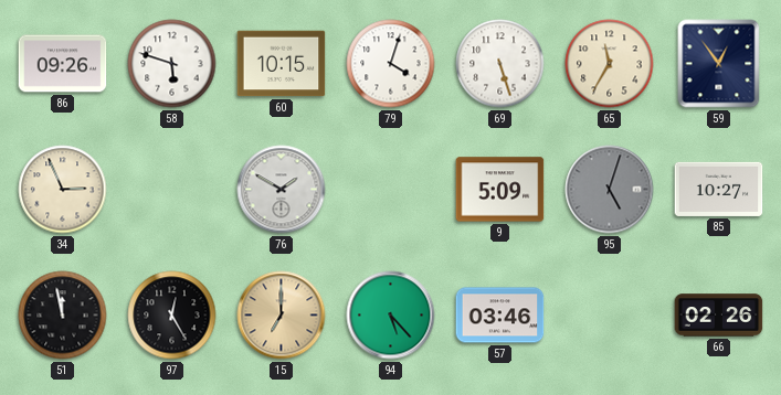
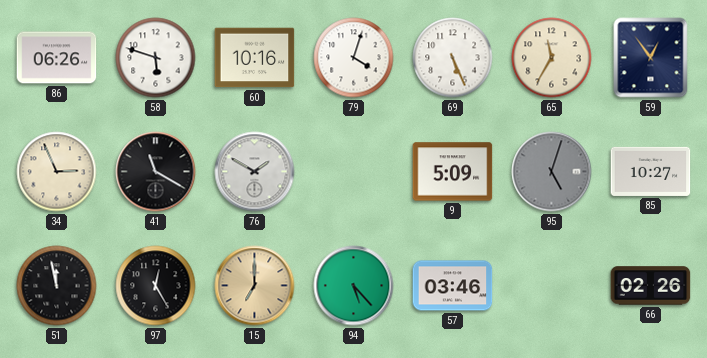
86: 09:26 -> 06:26
60: 10:15 -> 10:16
69: 5:27 -> 5:26
41: none -> 11:20
